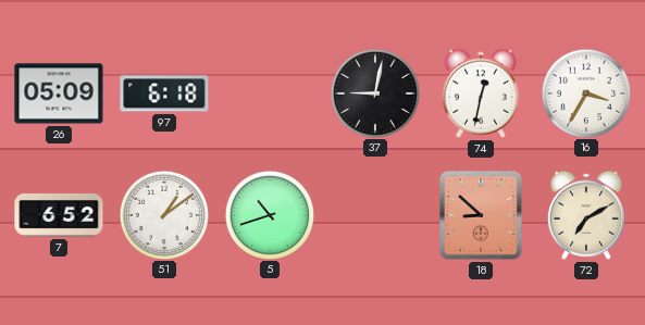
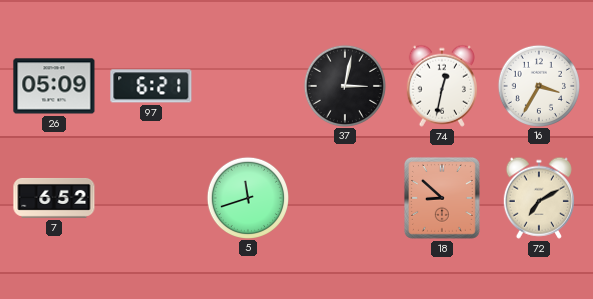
97: 6:18 -> 6:21
37: 9:02 -> 3:02
51: 1:09 -> none
5: 10:42 -> 11:42
